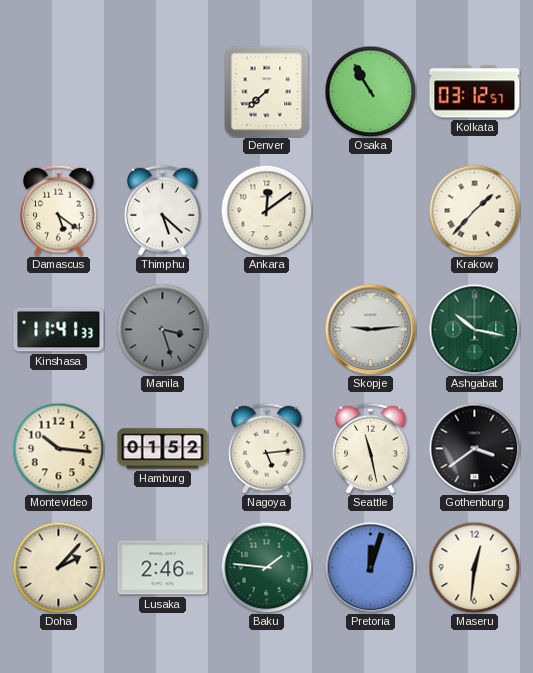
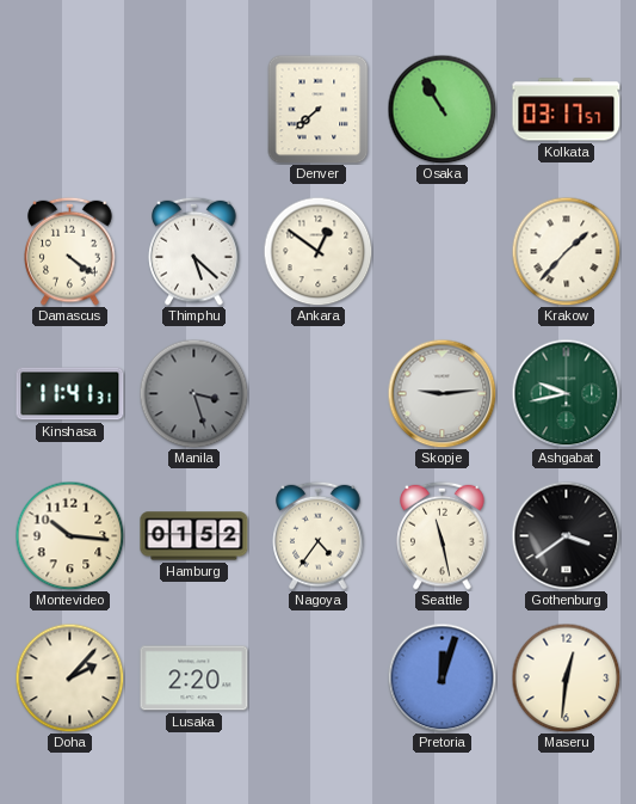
Kolkata: 03:12 -> 03:17
Damascus: 5:21 -> 4:21
Ankara: 12:09 -> 12:51
Kinshasa: 11:41:33 -> 11:41:31
Ashgabat: 10:17 -> 9:43
Nagoya: 5:14 -> 4:36
Lusaka: 2:46 -> 2:20
Baku: 1:46 -> none
